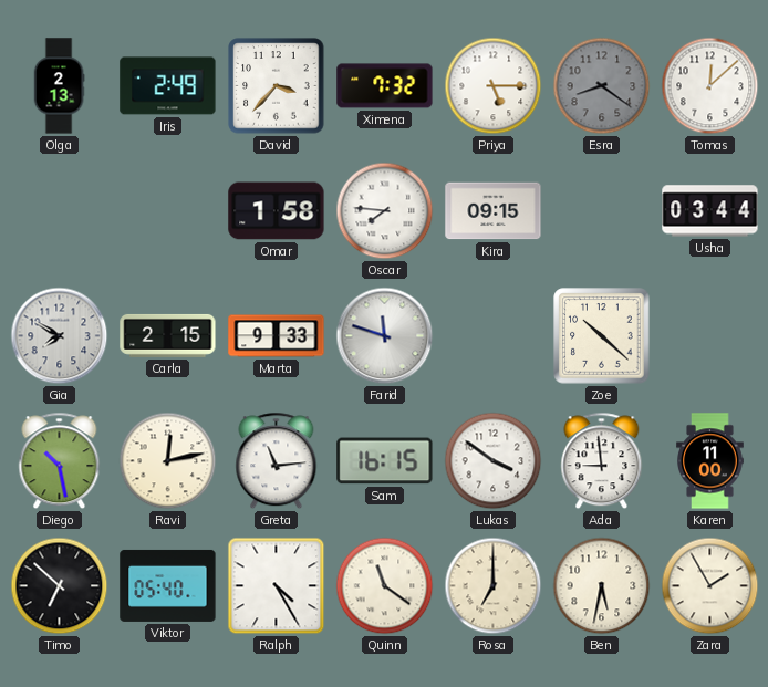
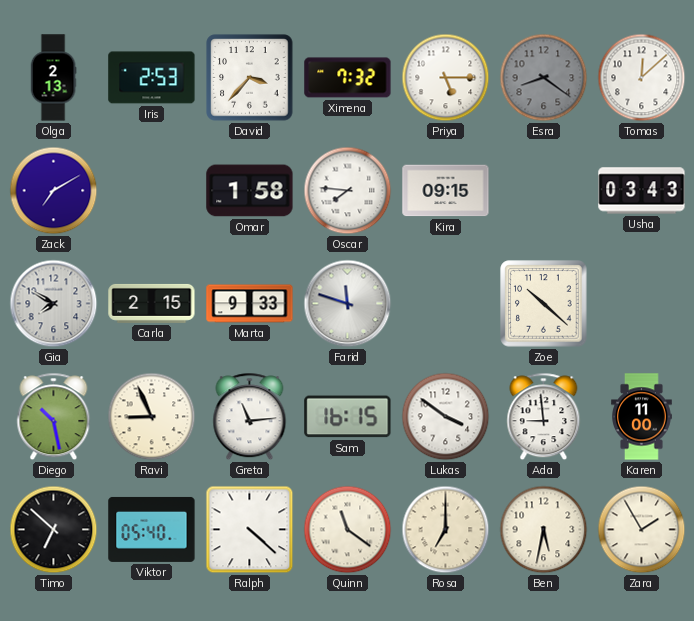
Iris: 2:49 -> 2:53
Zack: none -> 7:10
Usha: 03:44 -> 03:43
Ravi: 12:13 -> 8:56
Ralph: 4:25 -> 4:22
